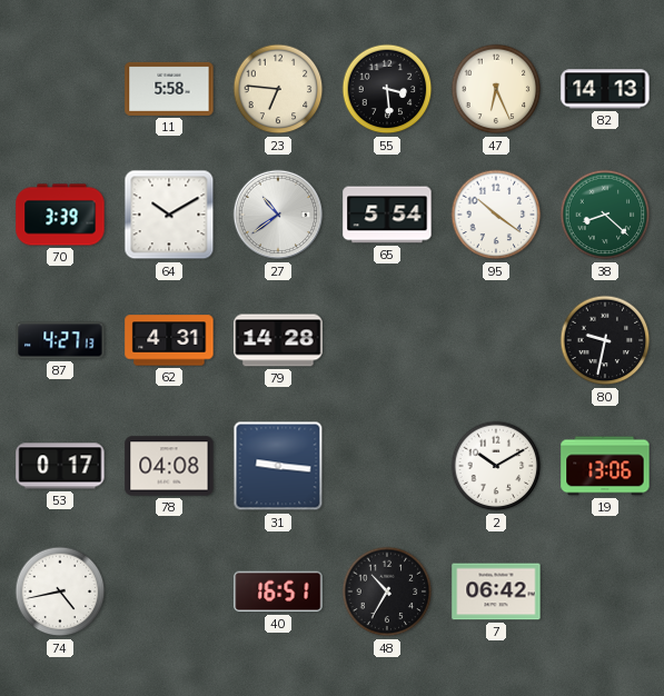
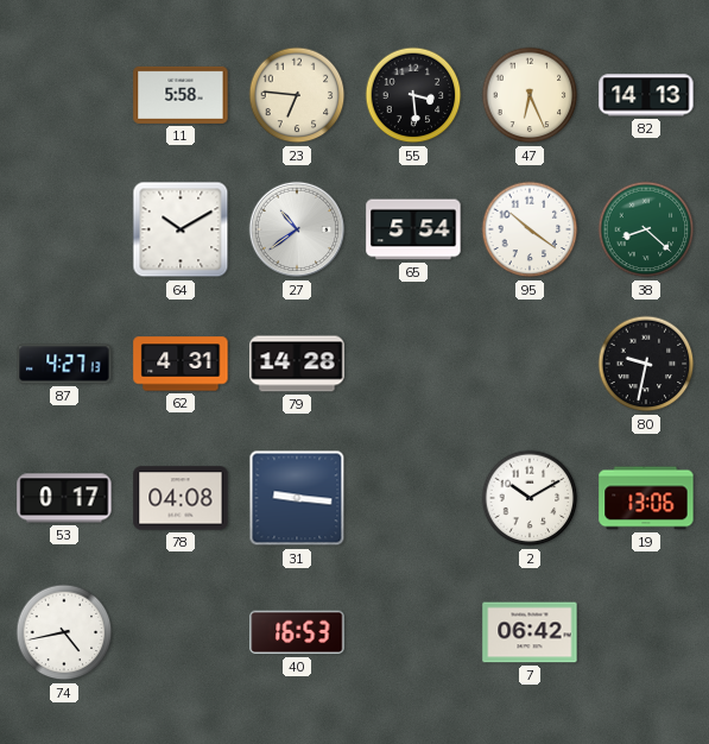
70: 3:39 -> none
40: 16:51 -> 16:53
48: 10:35 -> none
